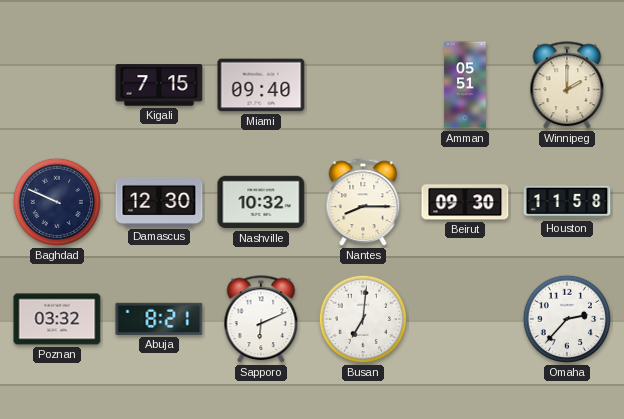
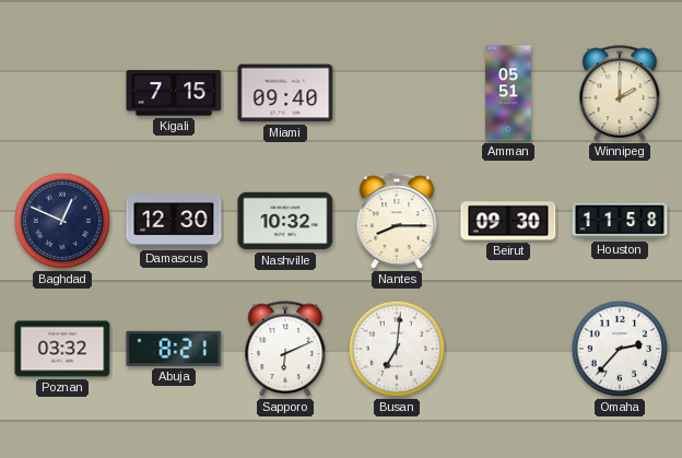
Baghdad: 9:49 -> 12:49
